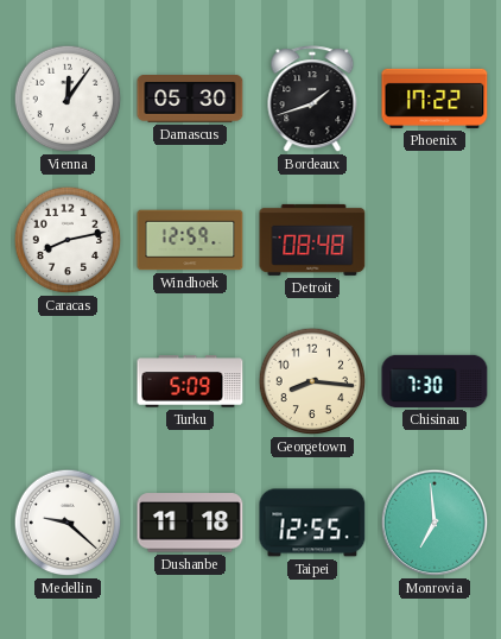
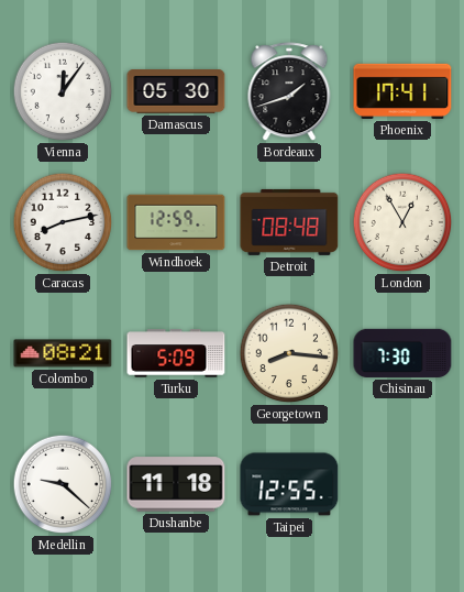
Phoenix: 17:22 -> 17:41
London: none -> 12:55
Colombo: none -> 08:21
Monrovia: 6:59 -> none
